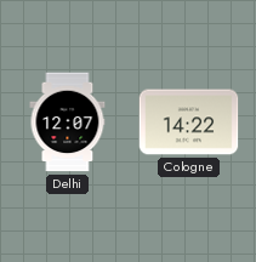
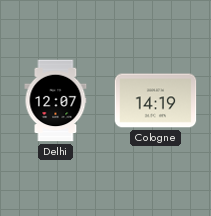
Cologne: 14:22 -> 14:19
